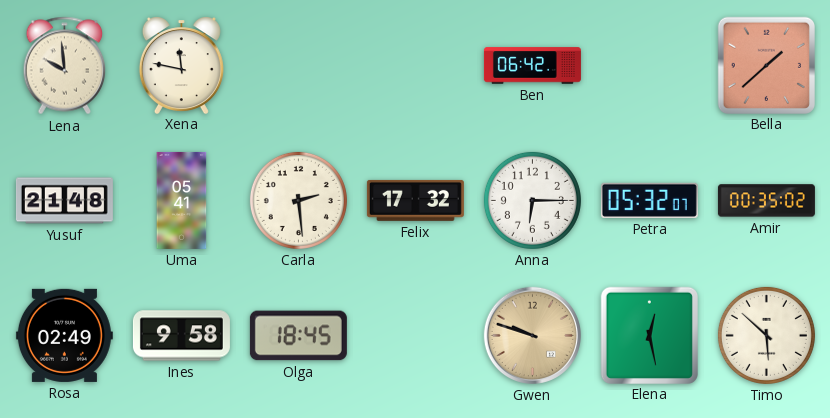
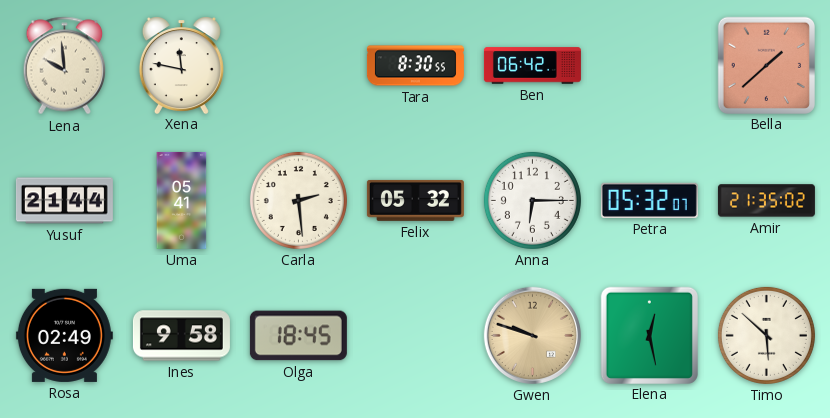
Tara: none -> 8:30
Yusuf: 21:48 -> 21:44
Felix: 17:32 -> 05:32
Amir: 00:35 -> 21:35
